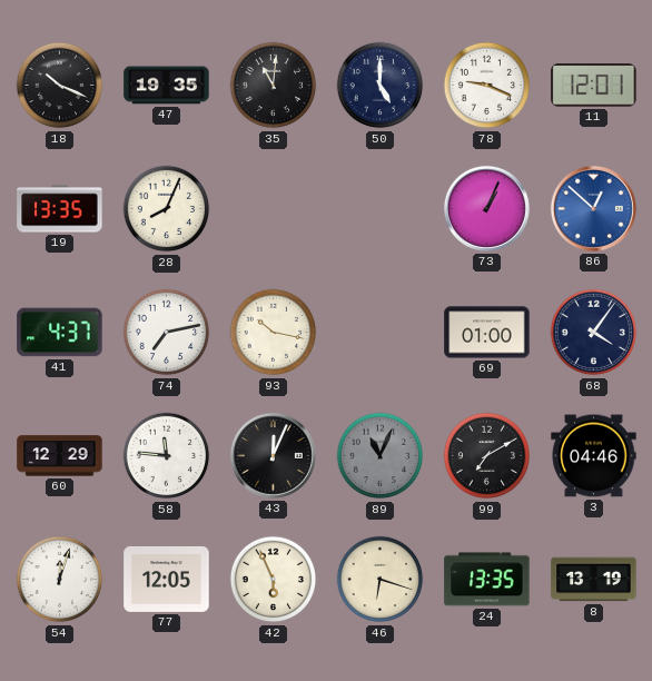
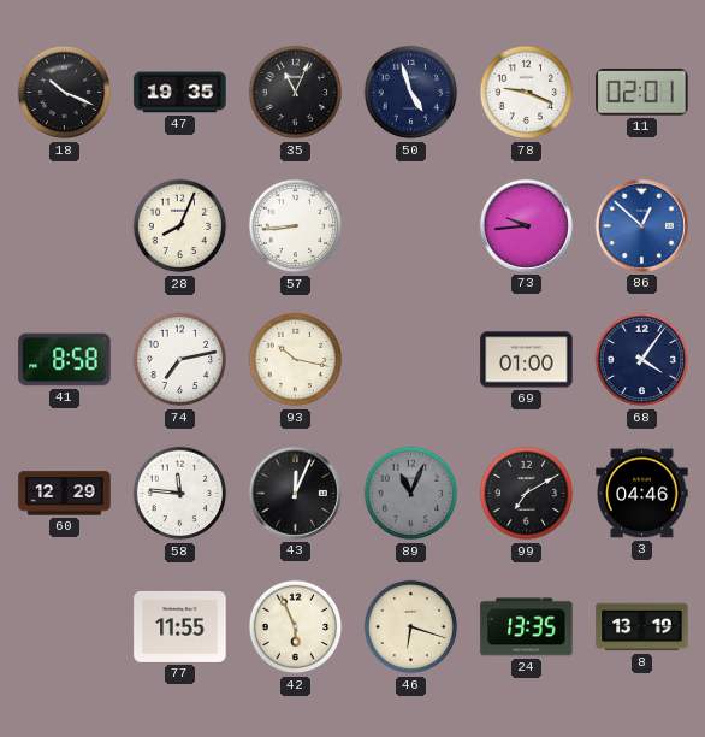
35: 11:01 -> 11:04
50: 5:00 -> 4:57
11: 12:01 -> 02:01
19: 13:35 -> none
57: none -> 8:44
73: 1:04 -> 9:44
41: 4:37 -> 8:58
54: 12:03 -> none
77: 12:05 -> 11:55
